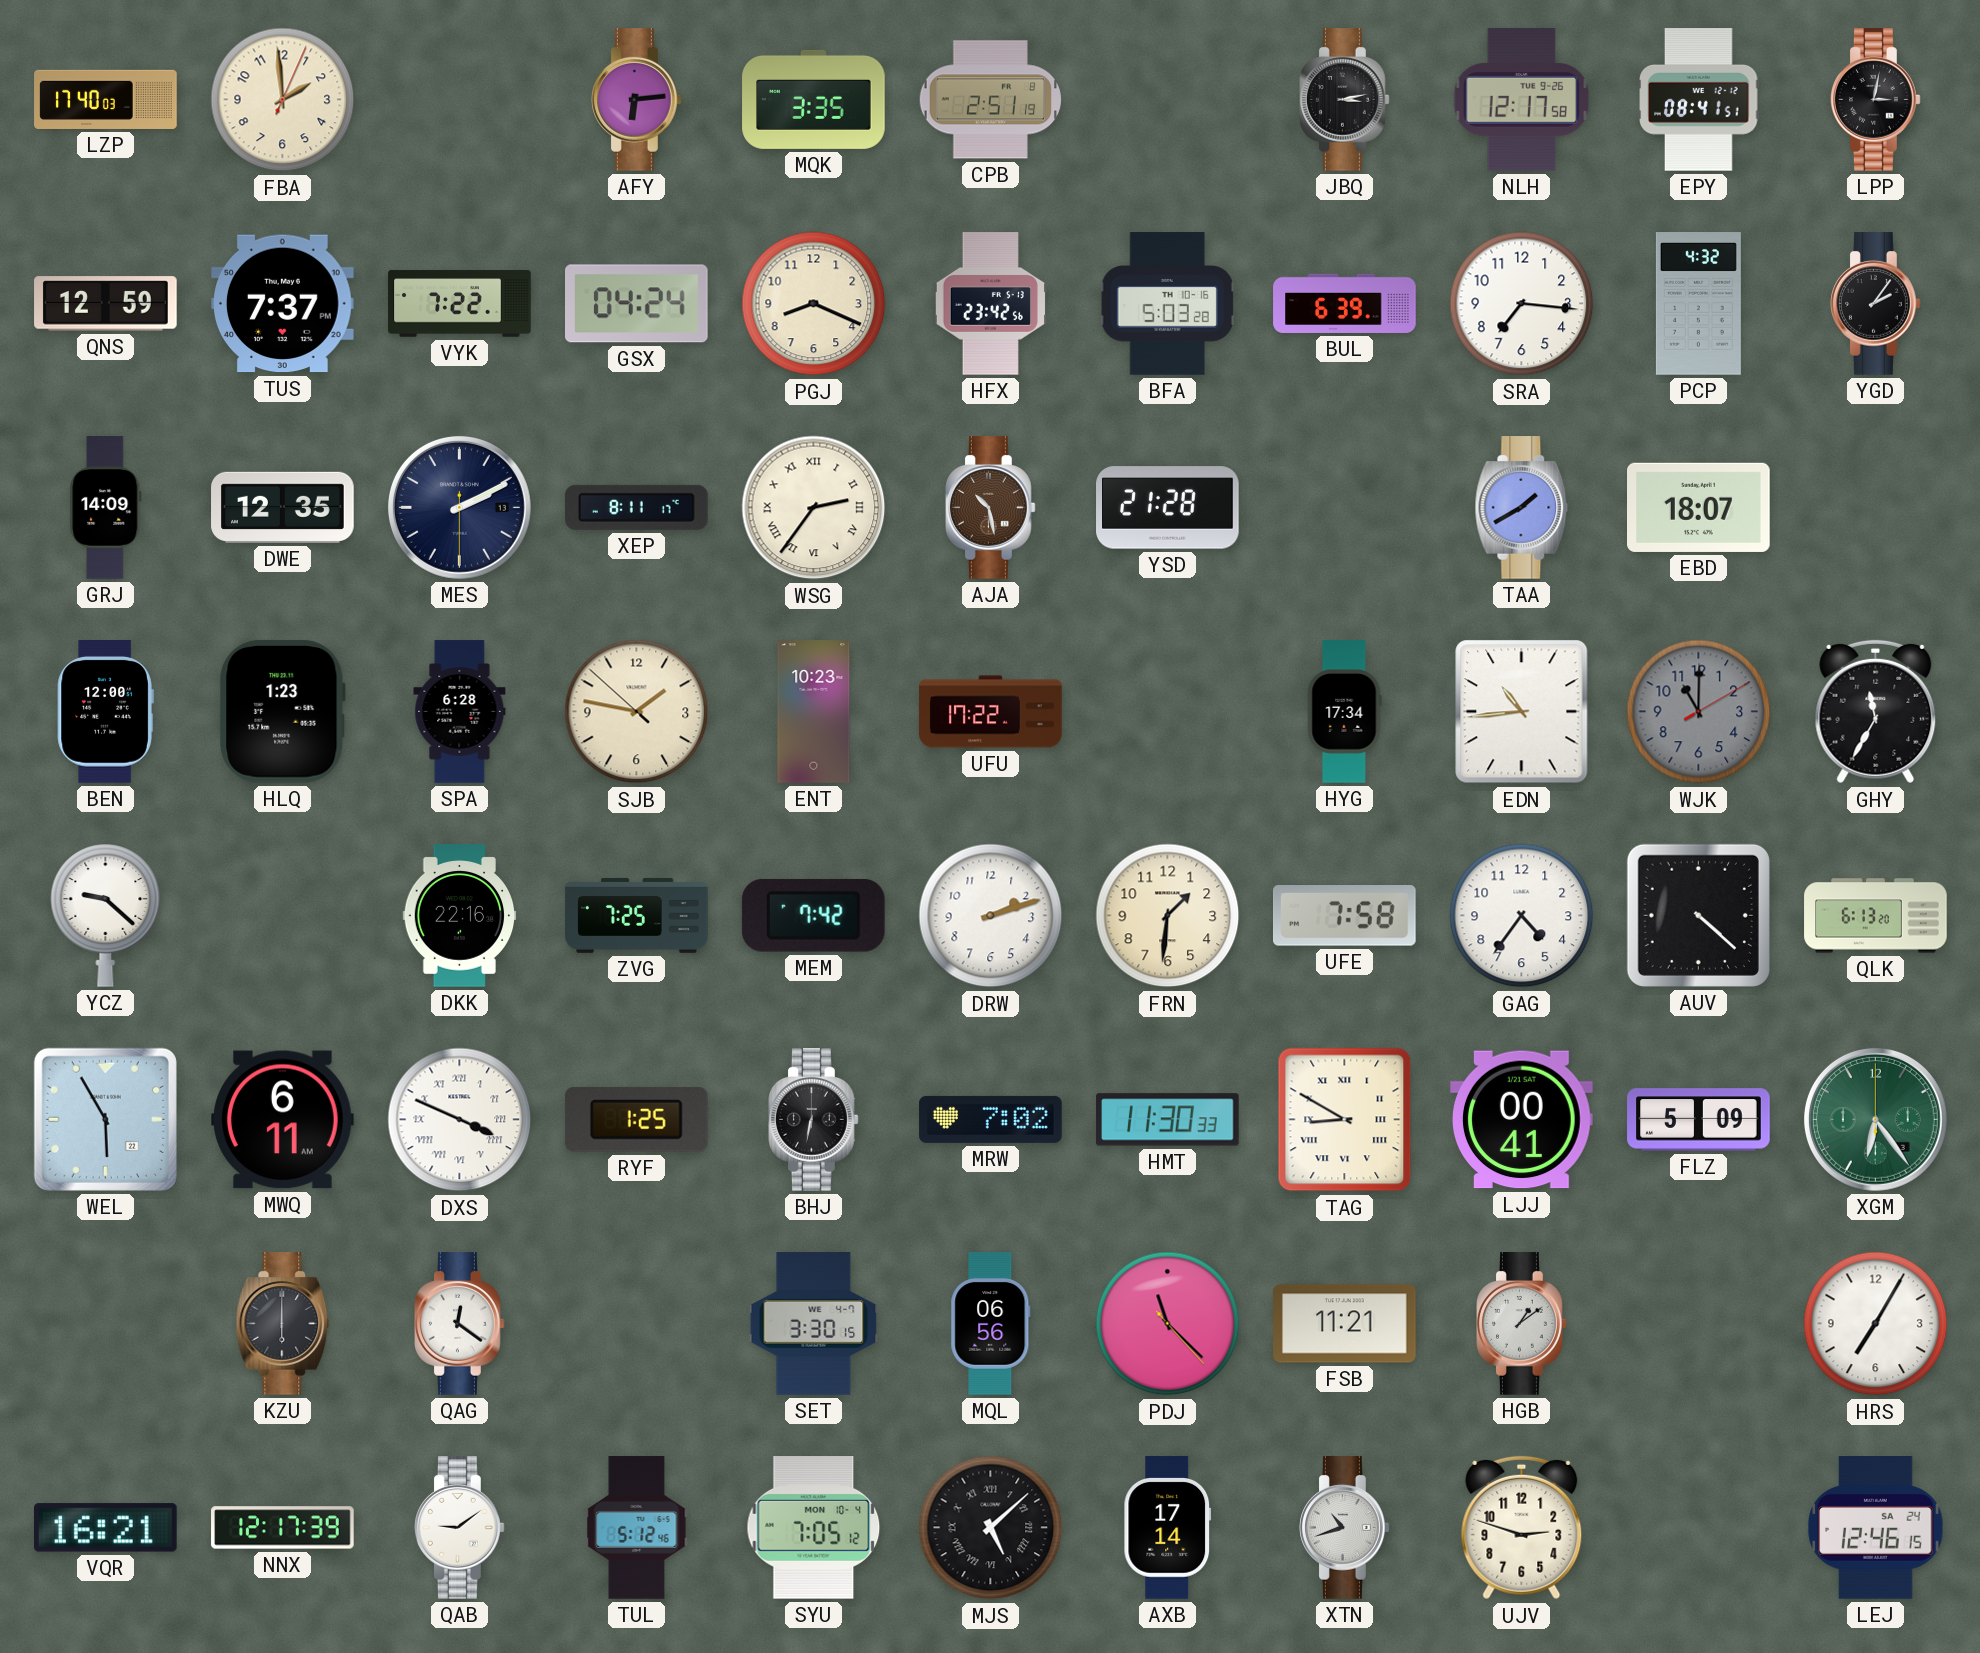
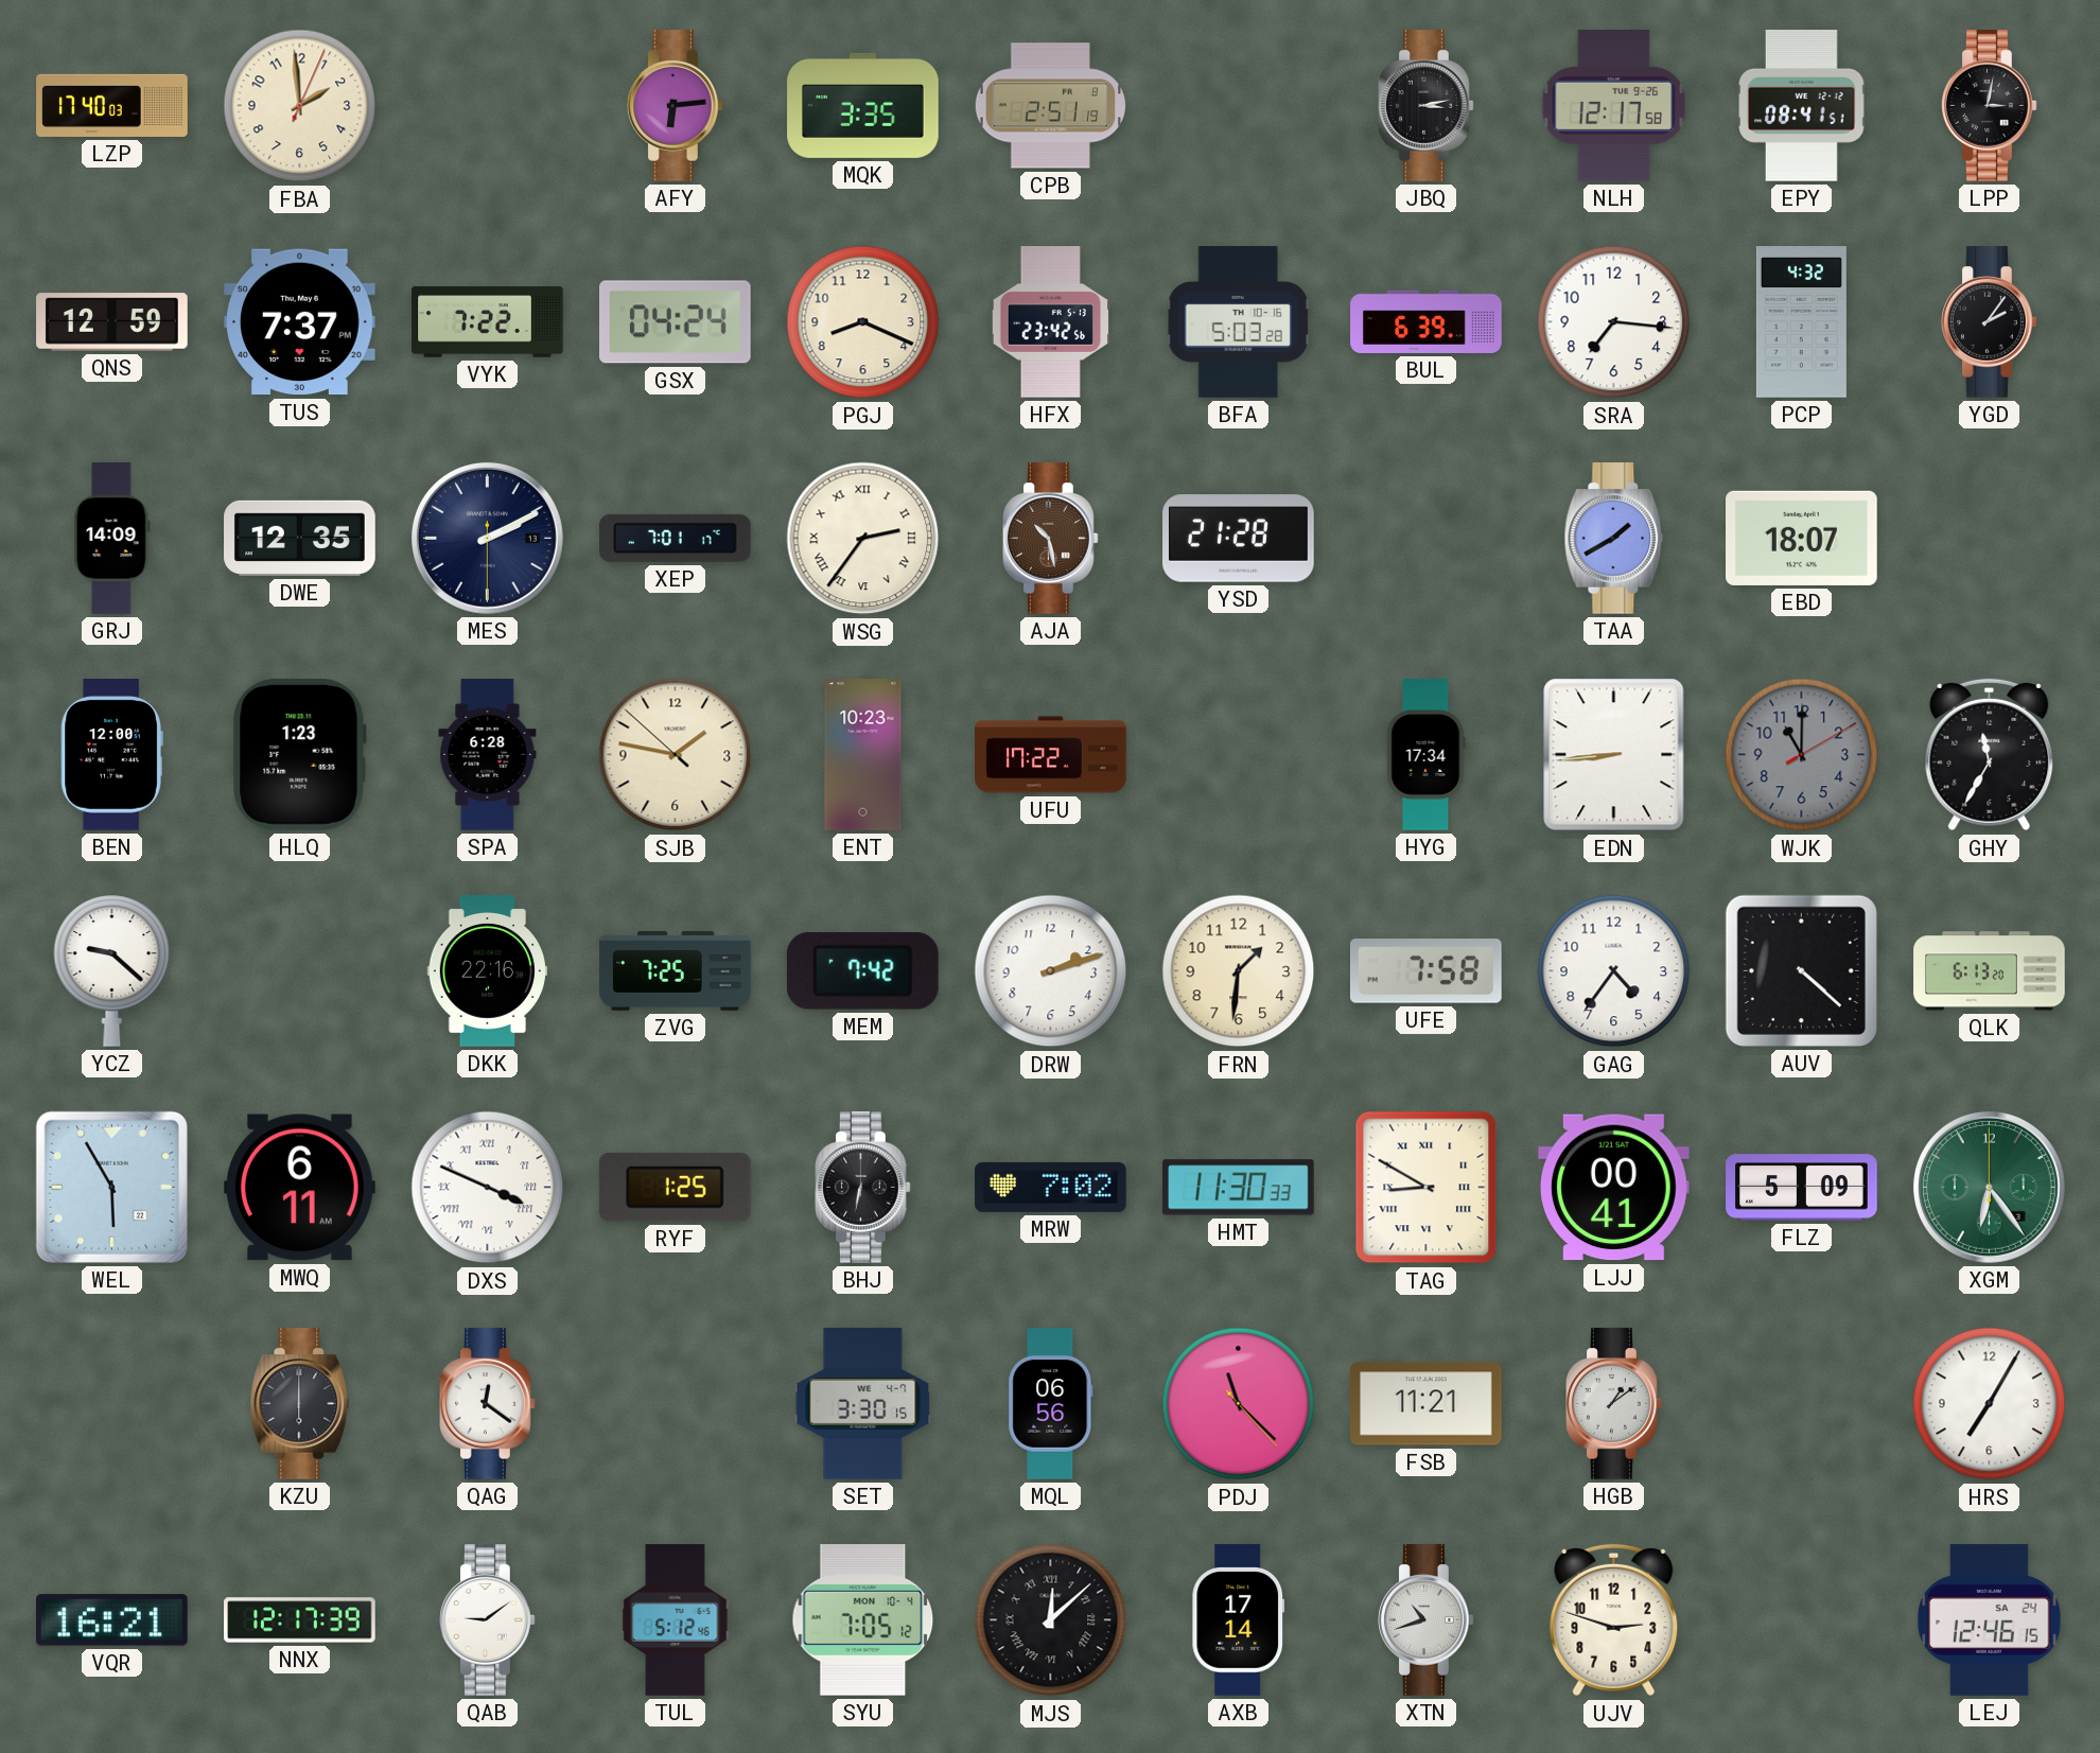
XEP: 8:11 -> 7:01
EDN: 10:44 -> 8:44
MJS: 5:08 -> 12:08
